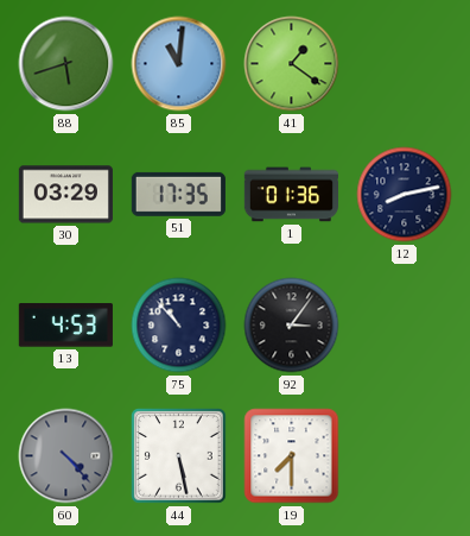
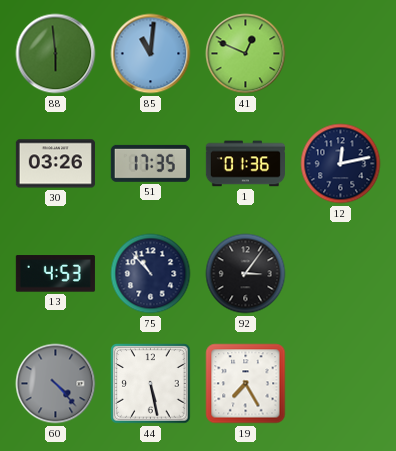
88: 5:42 -> 5:59
41: 1:21 -> 12:49
30: 03:29 -> 03:26
12: 8:13 -> 12:13
19: 7:30 -> 7:25
